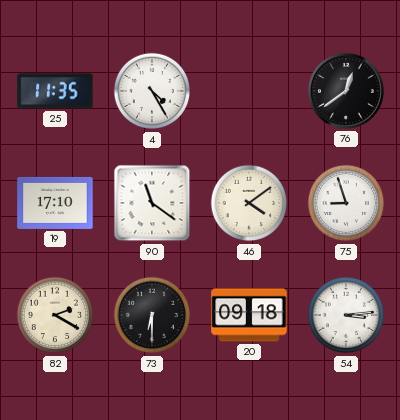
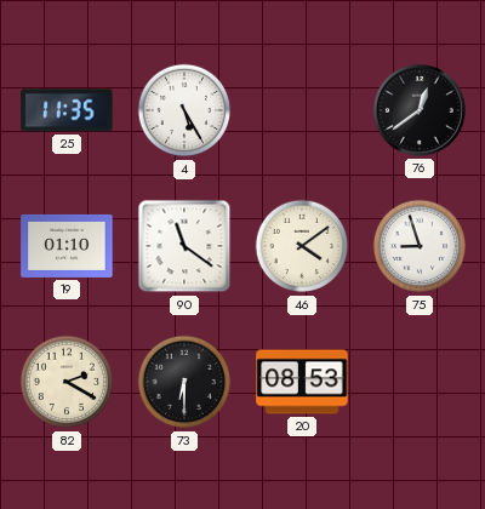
4: 4:25 -> 5:25
19: 17:10 -> 01:10
20: 09:18 -> 08:53
54: 3:14 -> none
